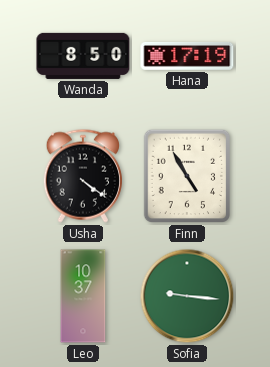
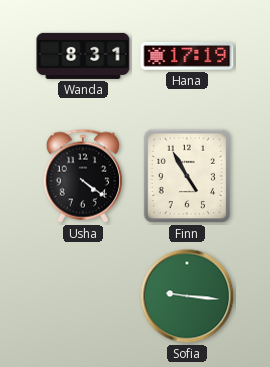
Wanda: 8:50 -> 8:31
Leo: 10:37 -> none
